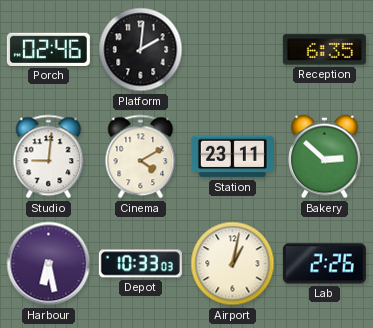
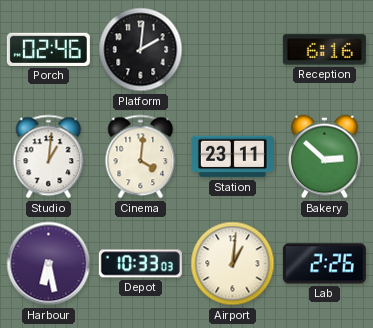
Reception: 6:35 -> 6:16
Studio: 9:01 -> 1:01
Cinema: 4:10 -> 4:01
Airport: 1:02 -> 1:01
